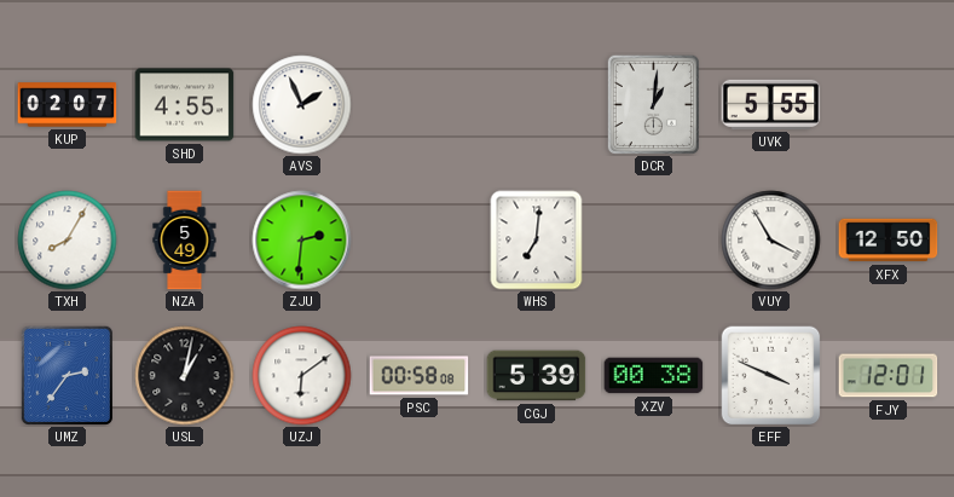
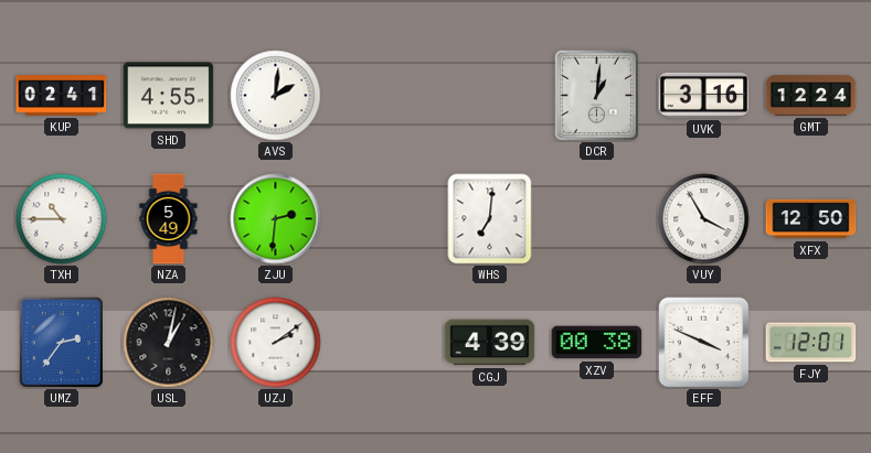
KUP: 02:07 -> 02:41
AVS: 1:56 -> 2:01
UVK: 5:55 -> 3:16
GMT: none -> 12:24
TXH: 8:05 -> 10:45
UZJ: 6:09 -> 2:09
PSC: 00:58 -> none
CGJ: 5:39 -> 4:39
